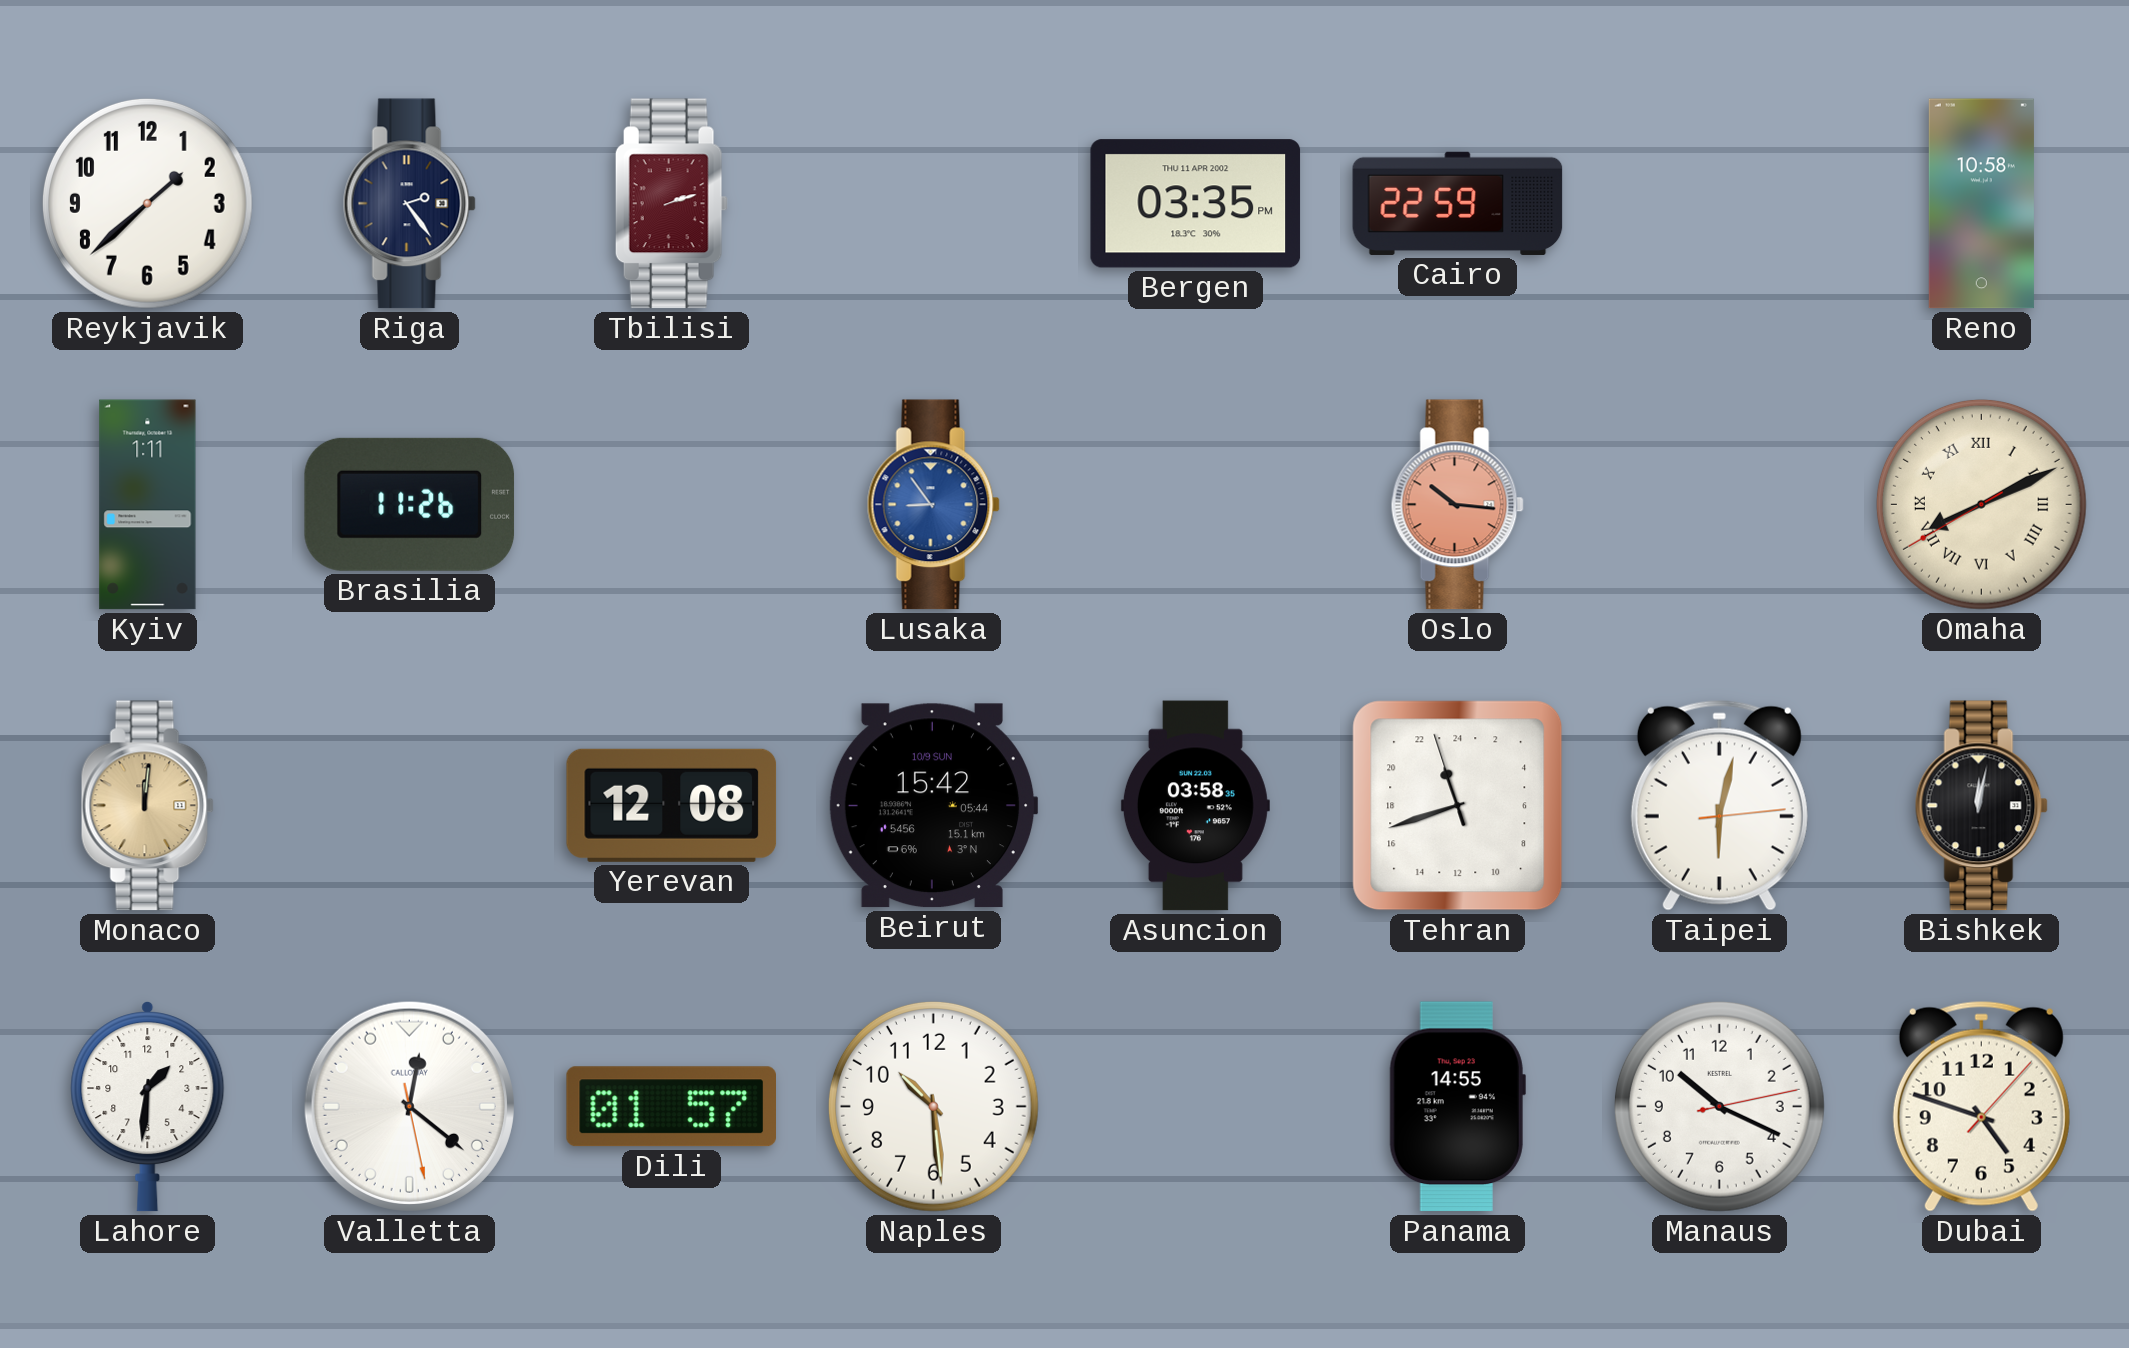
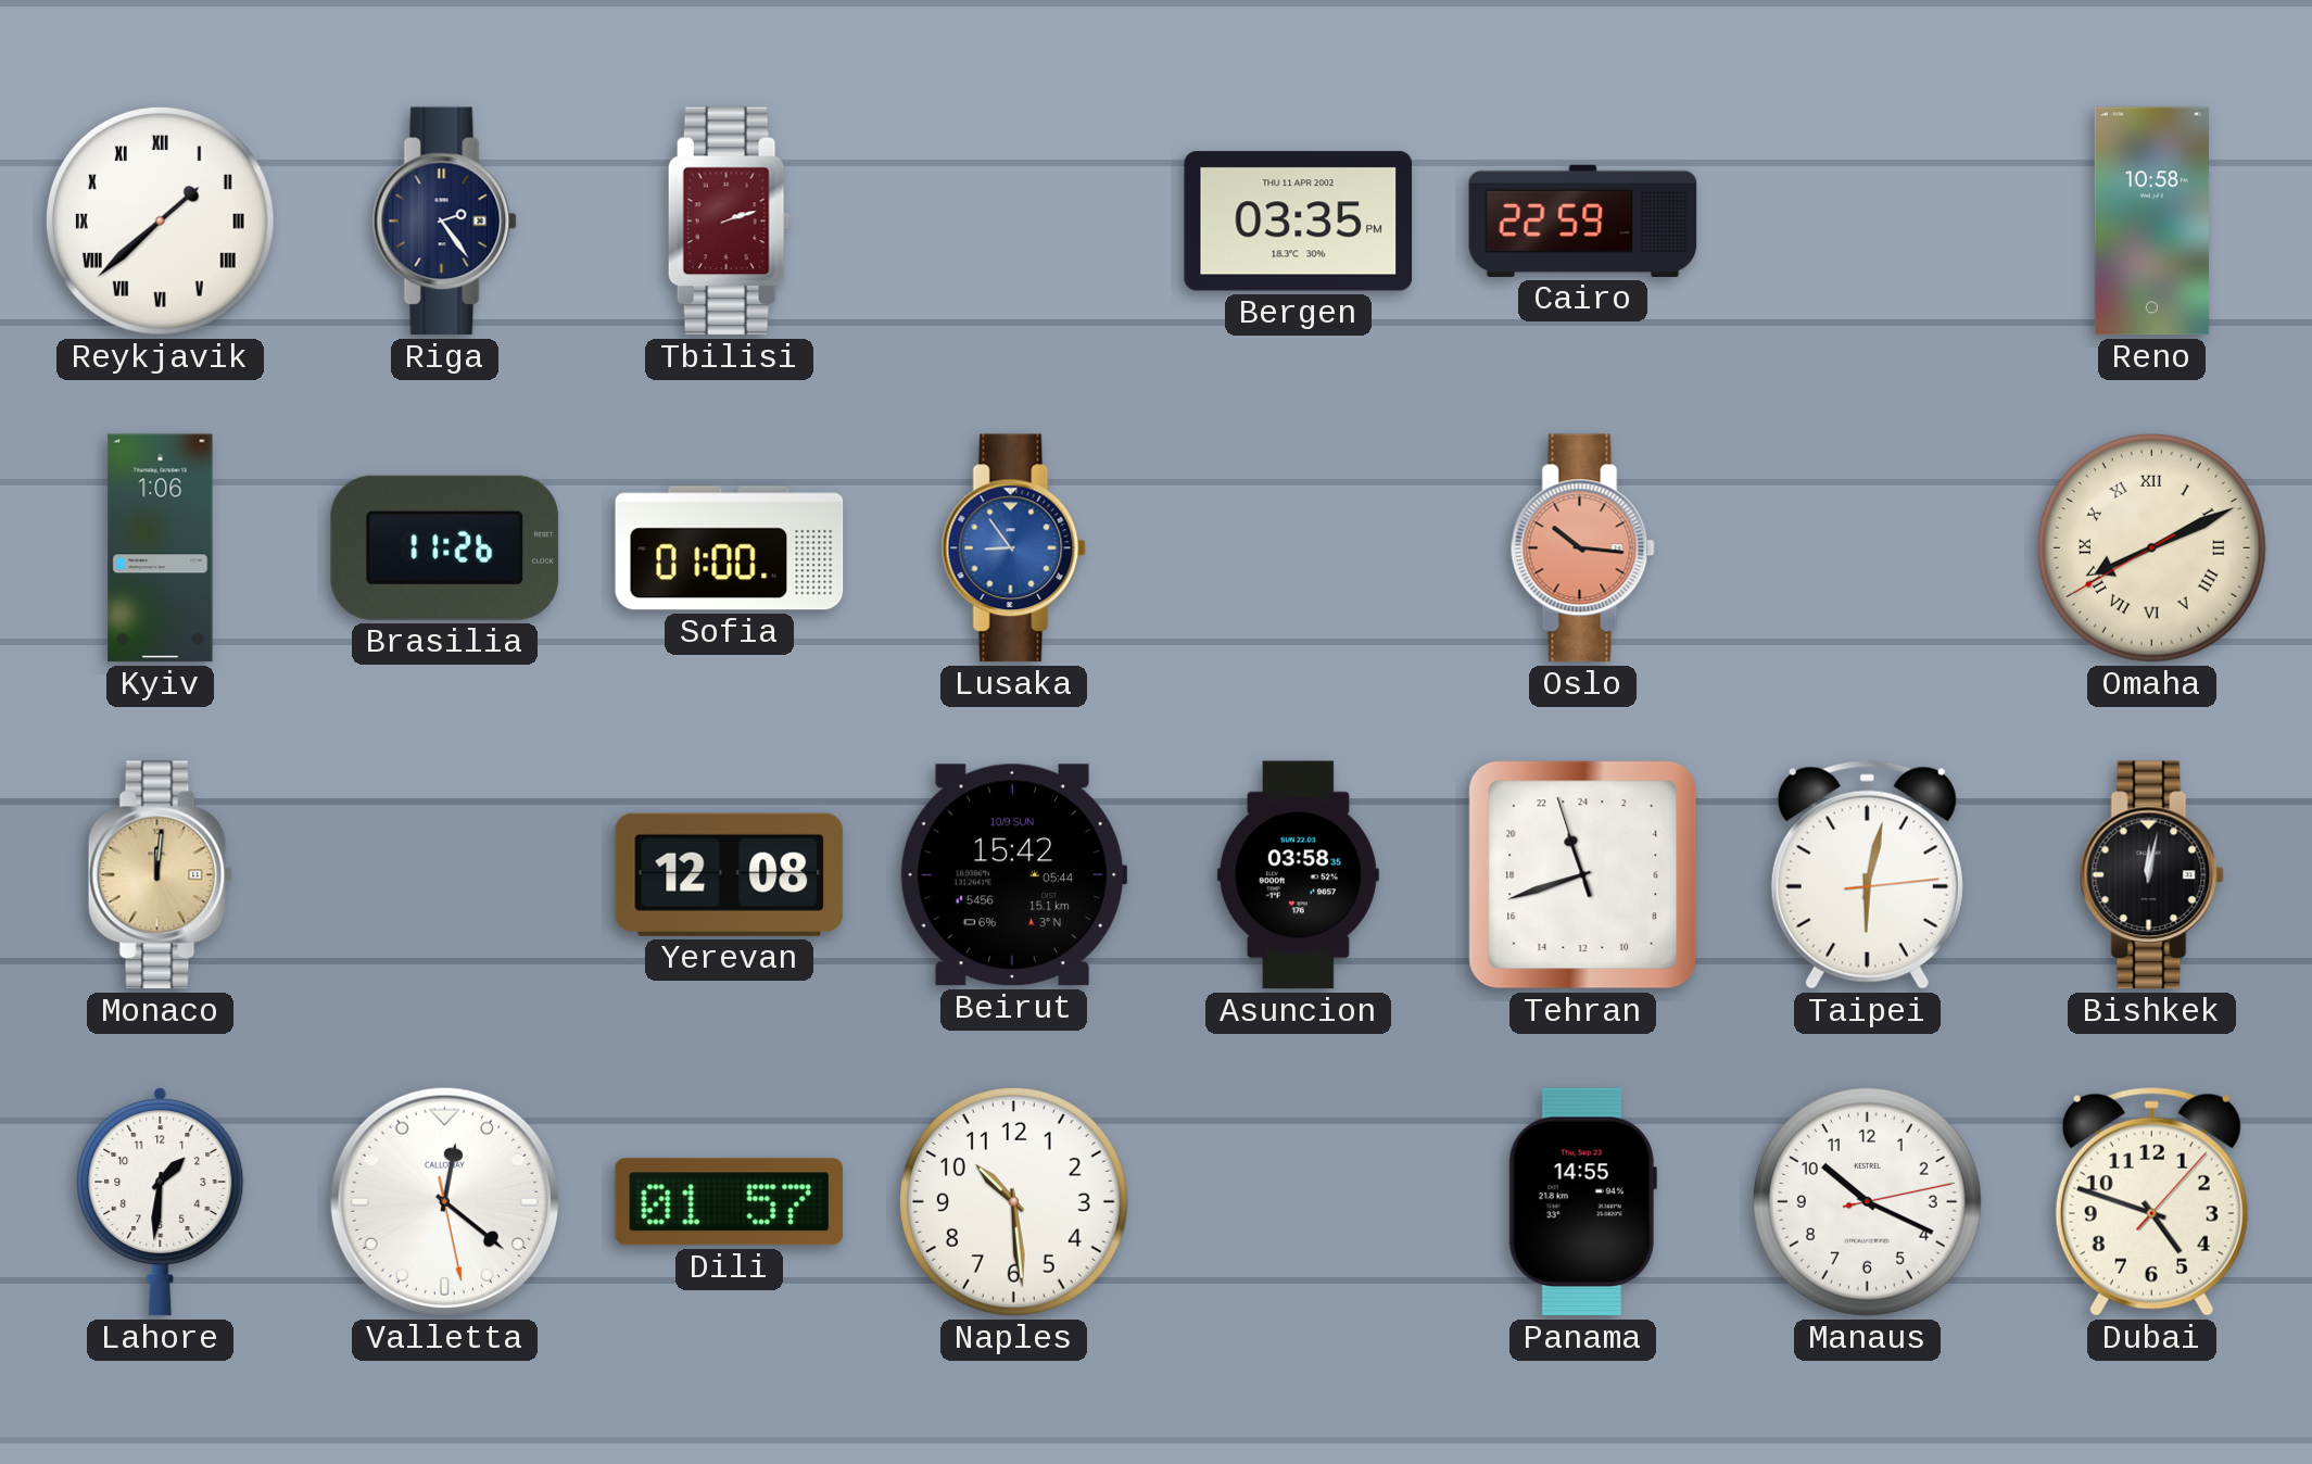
Reykjavik numerals: Arabic -> Roman
Kyiv: 1:11 -> 1:06
Sofia: none -> 01:00
